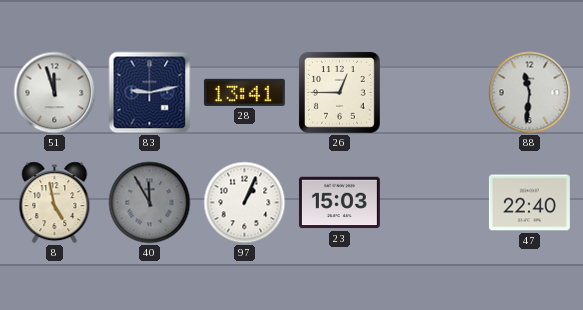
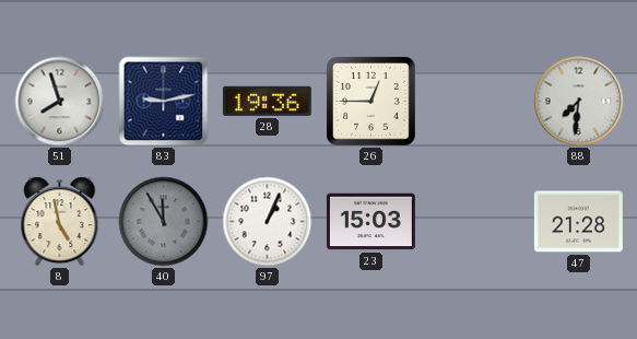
51: 11:57 -> 7:57
28: 13:41 -> 19:36
88: 11:31 -> 7:31
47: 22:40 -> 21:28
